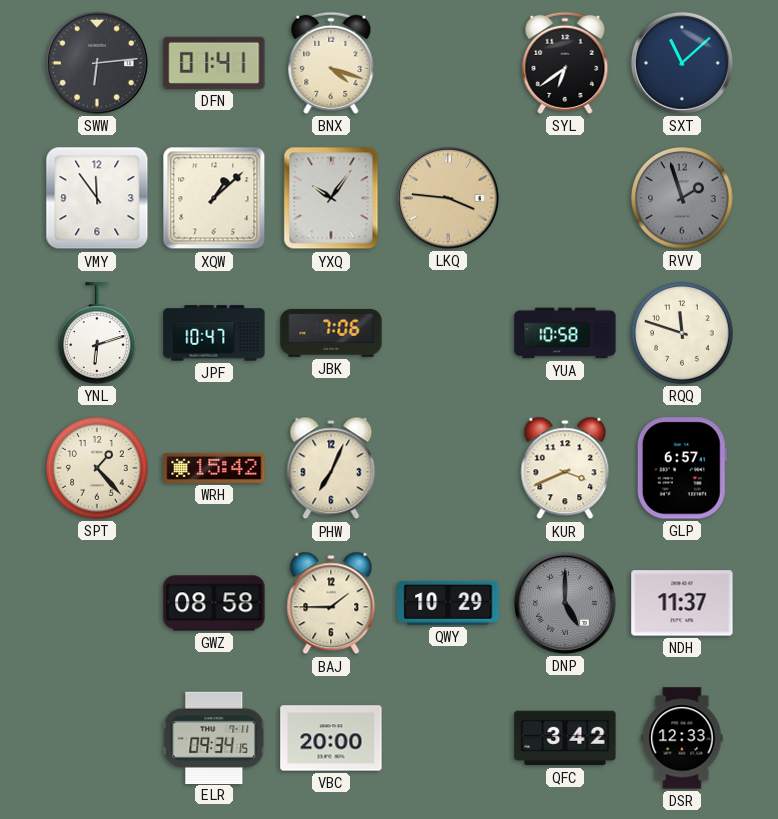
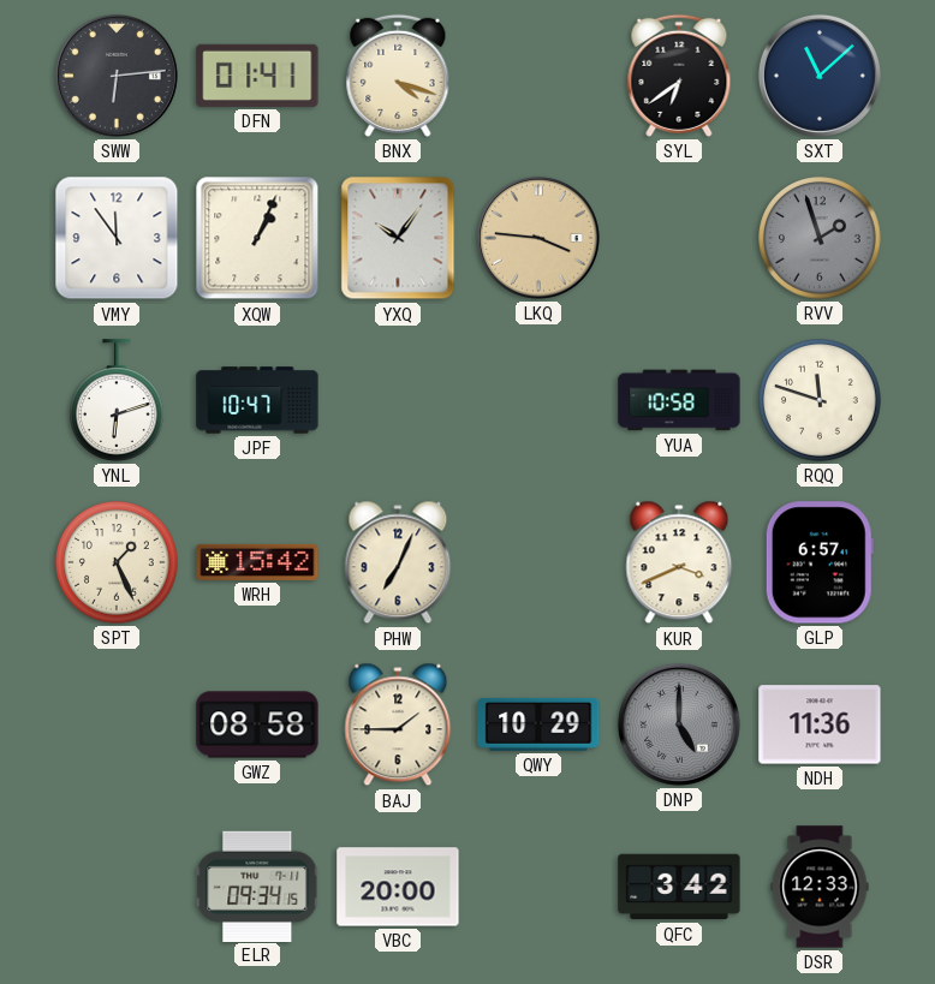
XQW: 1:08 -> 1:04
JBK: 7:06 -> none
SPT: 1:23 -> 1:26
NDH: 11:37 -> 11:36
